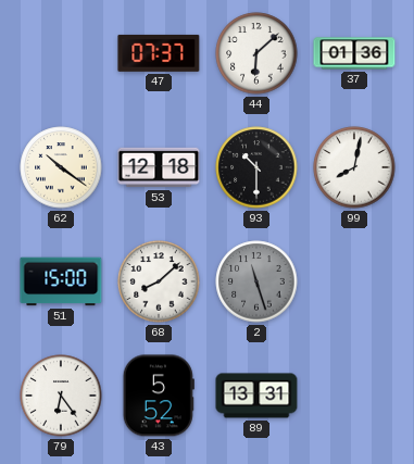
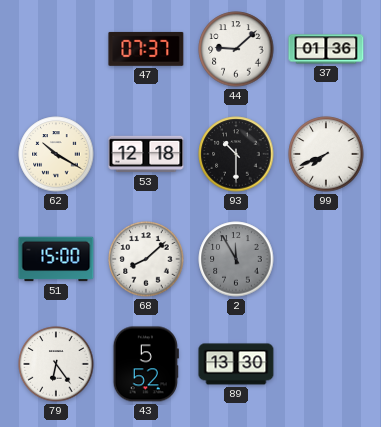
44: 6:08 -> 9:08
62: 10:21 -> 10:20
99: 8:02 -> 7:41
2: 11:27 -> 11:55
89: 13:31 -> 13:30
